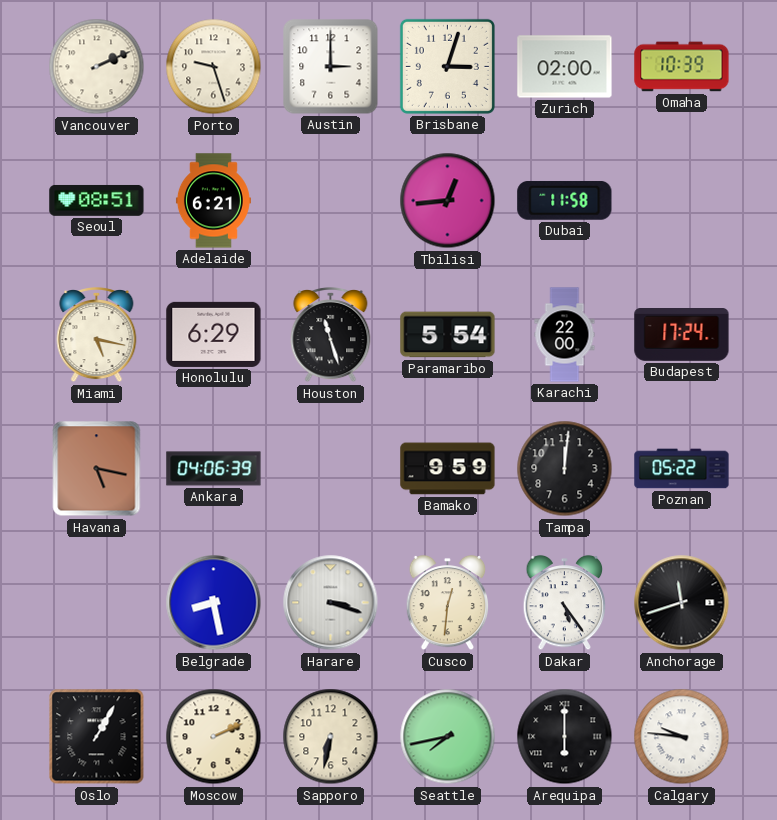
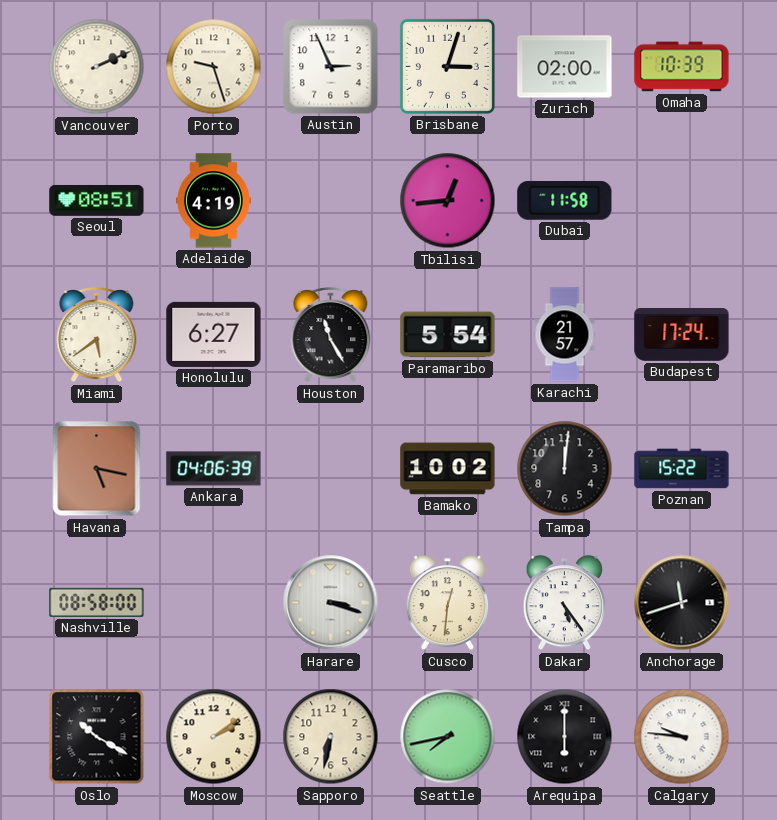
Austin: 3:00 -> 2:56
Adelaide: 6:21 -> 4:19
Miami: 5:17 -> 5:39
Honolulu: 6:29 -> 6:27
Houston: 11:27 -> 11:25
Karachi: 22:00 -> 21:57
Bamako: 9:59 -> 10:02
Poznan: 05:22 -> 15:22
Nashville: none -> 08:58
Belgrade: 8:28 -> none
Oslo: 1:05 -> 10:20
Moscow: 2:11 -> 2:09
